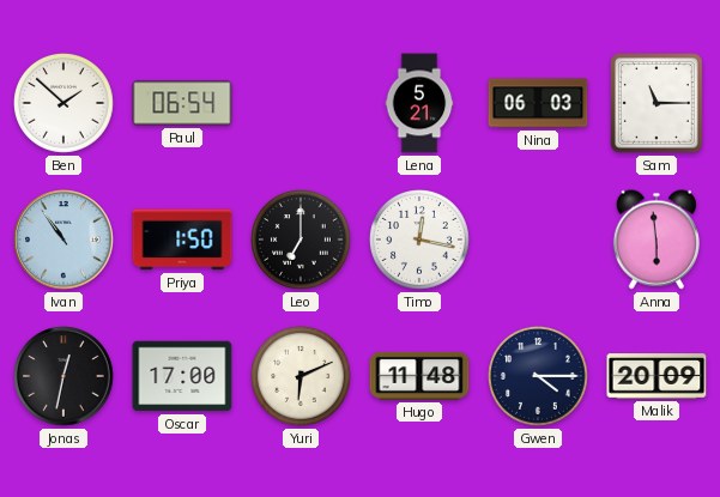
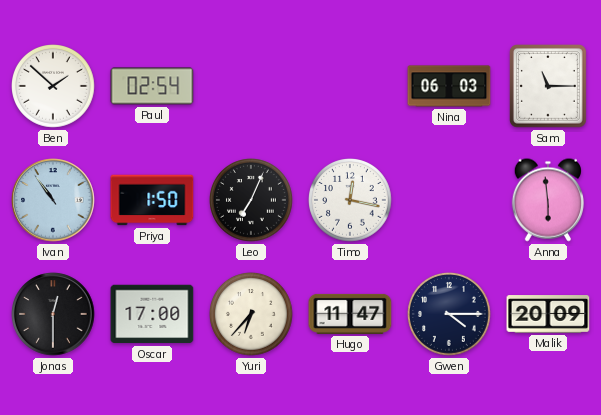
Paul: 06:54 -> 02:54
Lena: 5:21 -> none
Leo: 7:00 -> 7:04
Jonas: 12:32 -> 12:30
Yuri: 6:11 -> 6:37
Hugo: 11:48 -> 11:47
